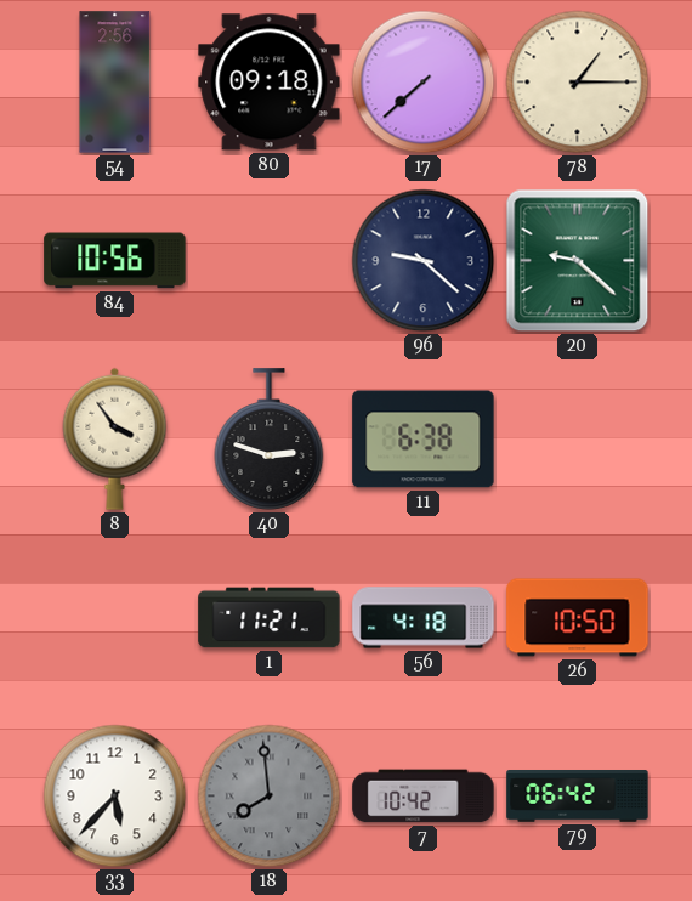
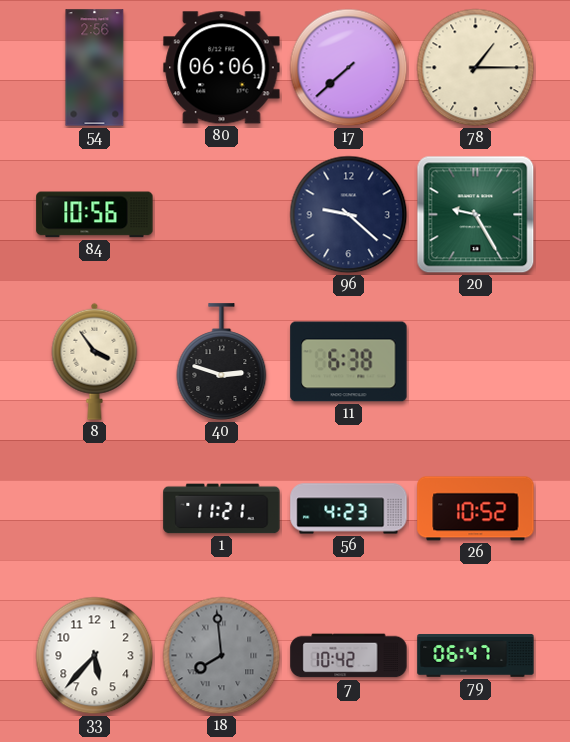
80: 09:18 -> 06:06
20: 9:22 -> 9:25
56: 4:18 -> 4:23
26: 10:50 -> 10:52
79: 06:42 -> 06:47
